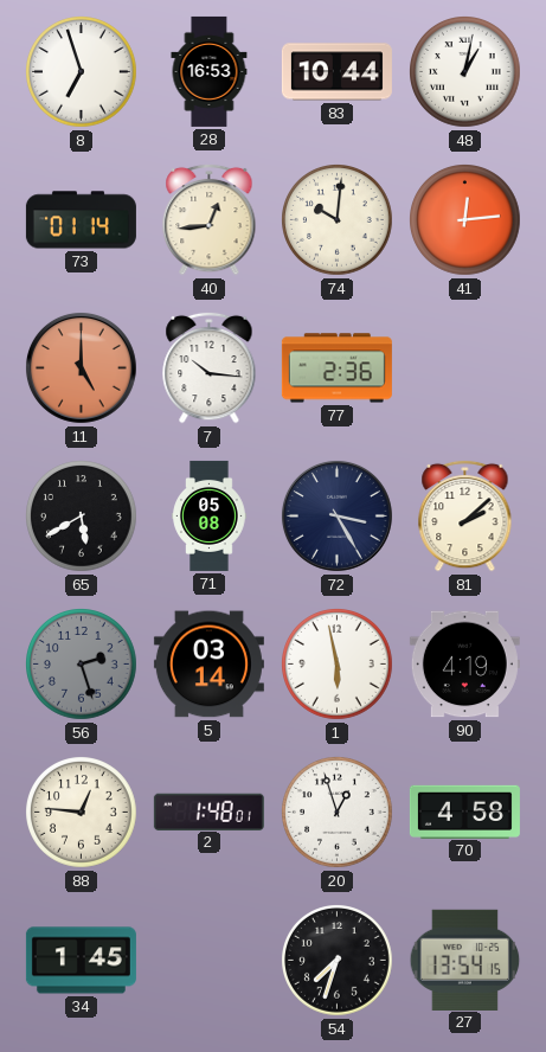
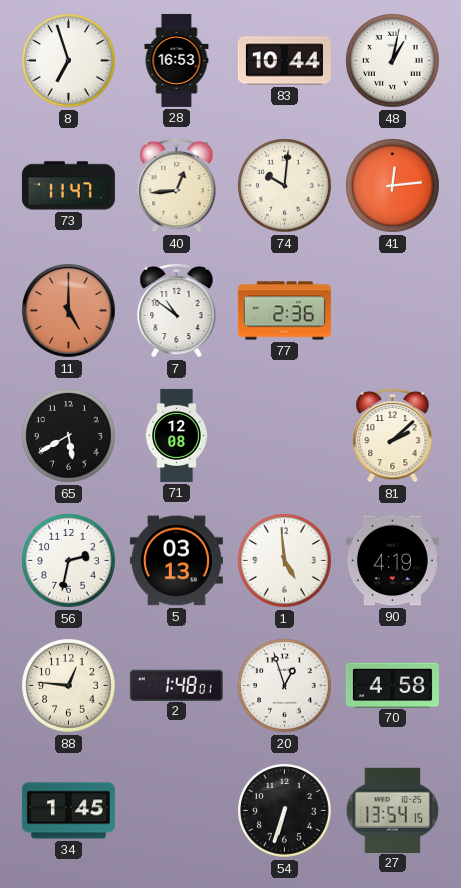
73: 01:14 -> 11:47
7: 10:16 -> 10:51
71: 05:08 -> 12:08
72: 3:25 -> none
56: 2:27 -> 2:32
56 dial: grey -> white
5: 03:14 -> 03:13
1: 5:58 -> 4:59
54: 7:33 -> 6:33
